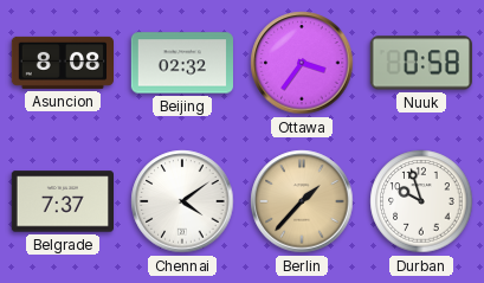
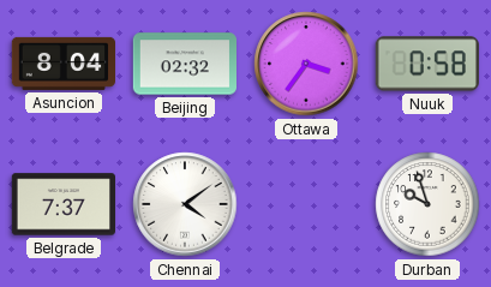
Asuncion: 8:08 -> 8:04
Berlin: 1:37 -> none
